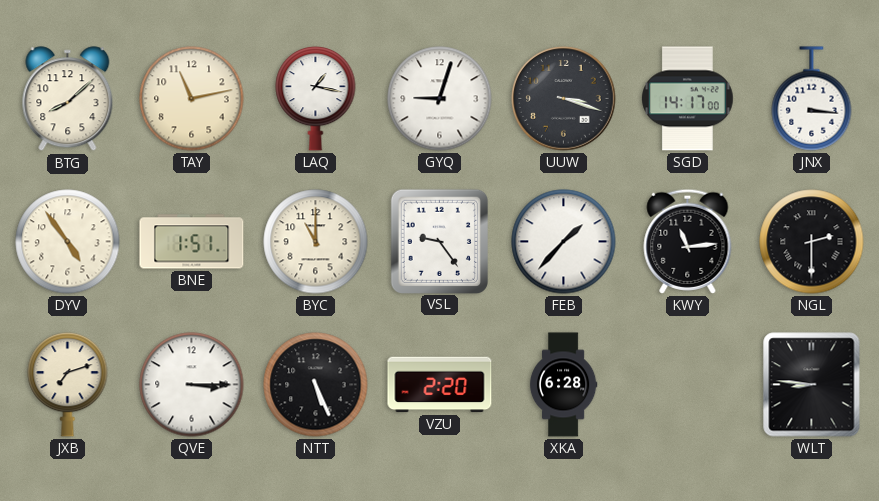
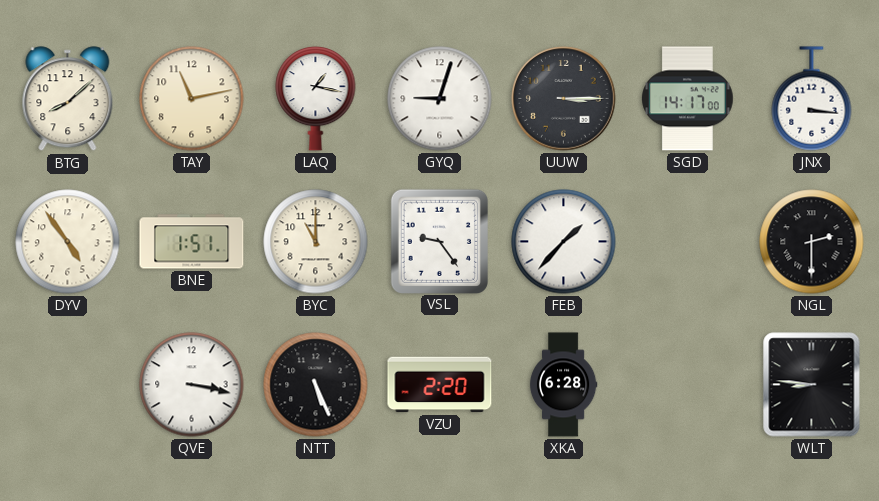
UUW: 3:18 -> 3:15
KWY: 11:14 -> none
JXB: 7:12 -> none
QVE: 3:15 -> 3:17
